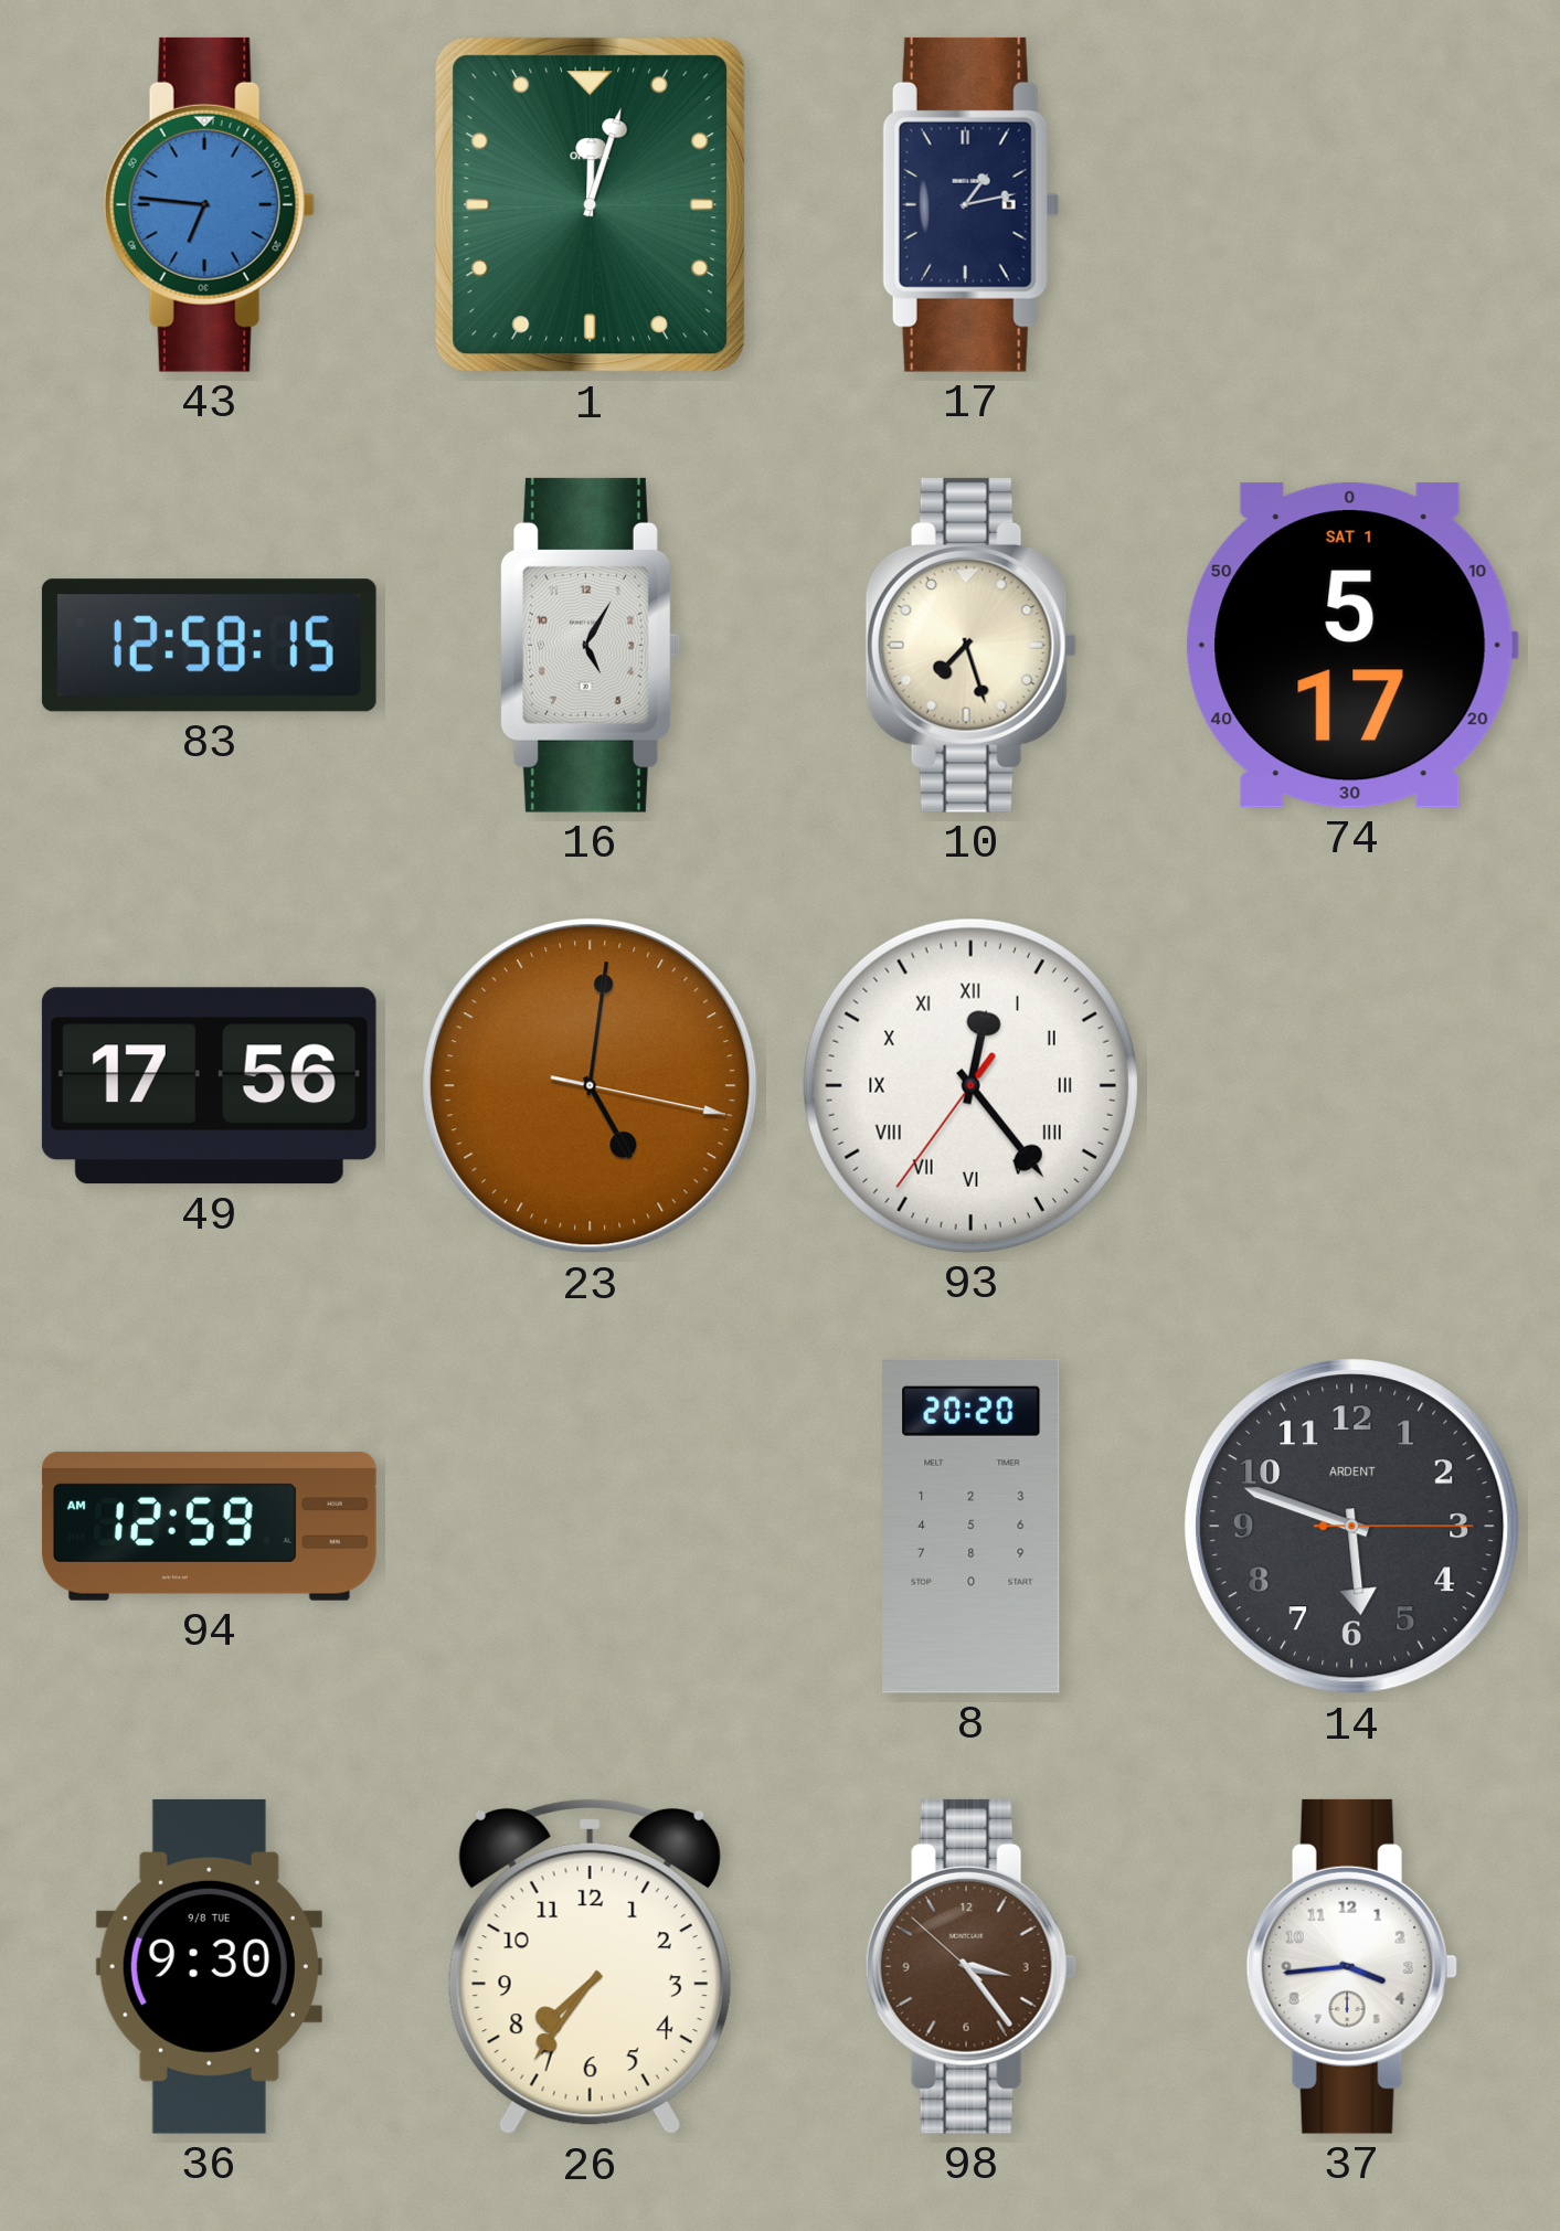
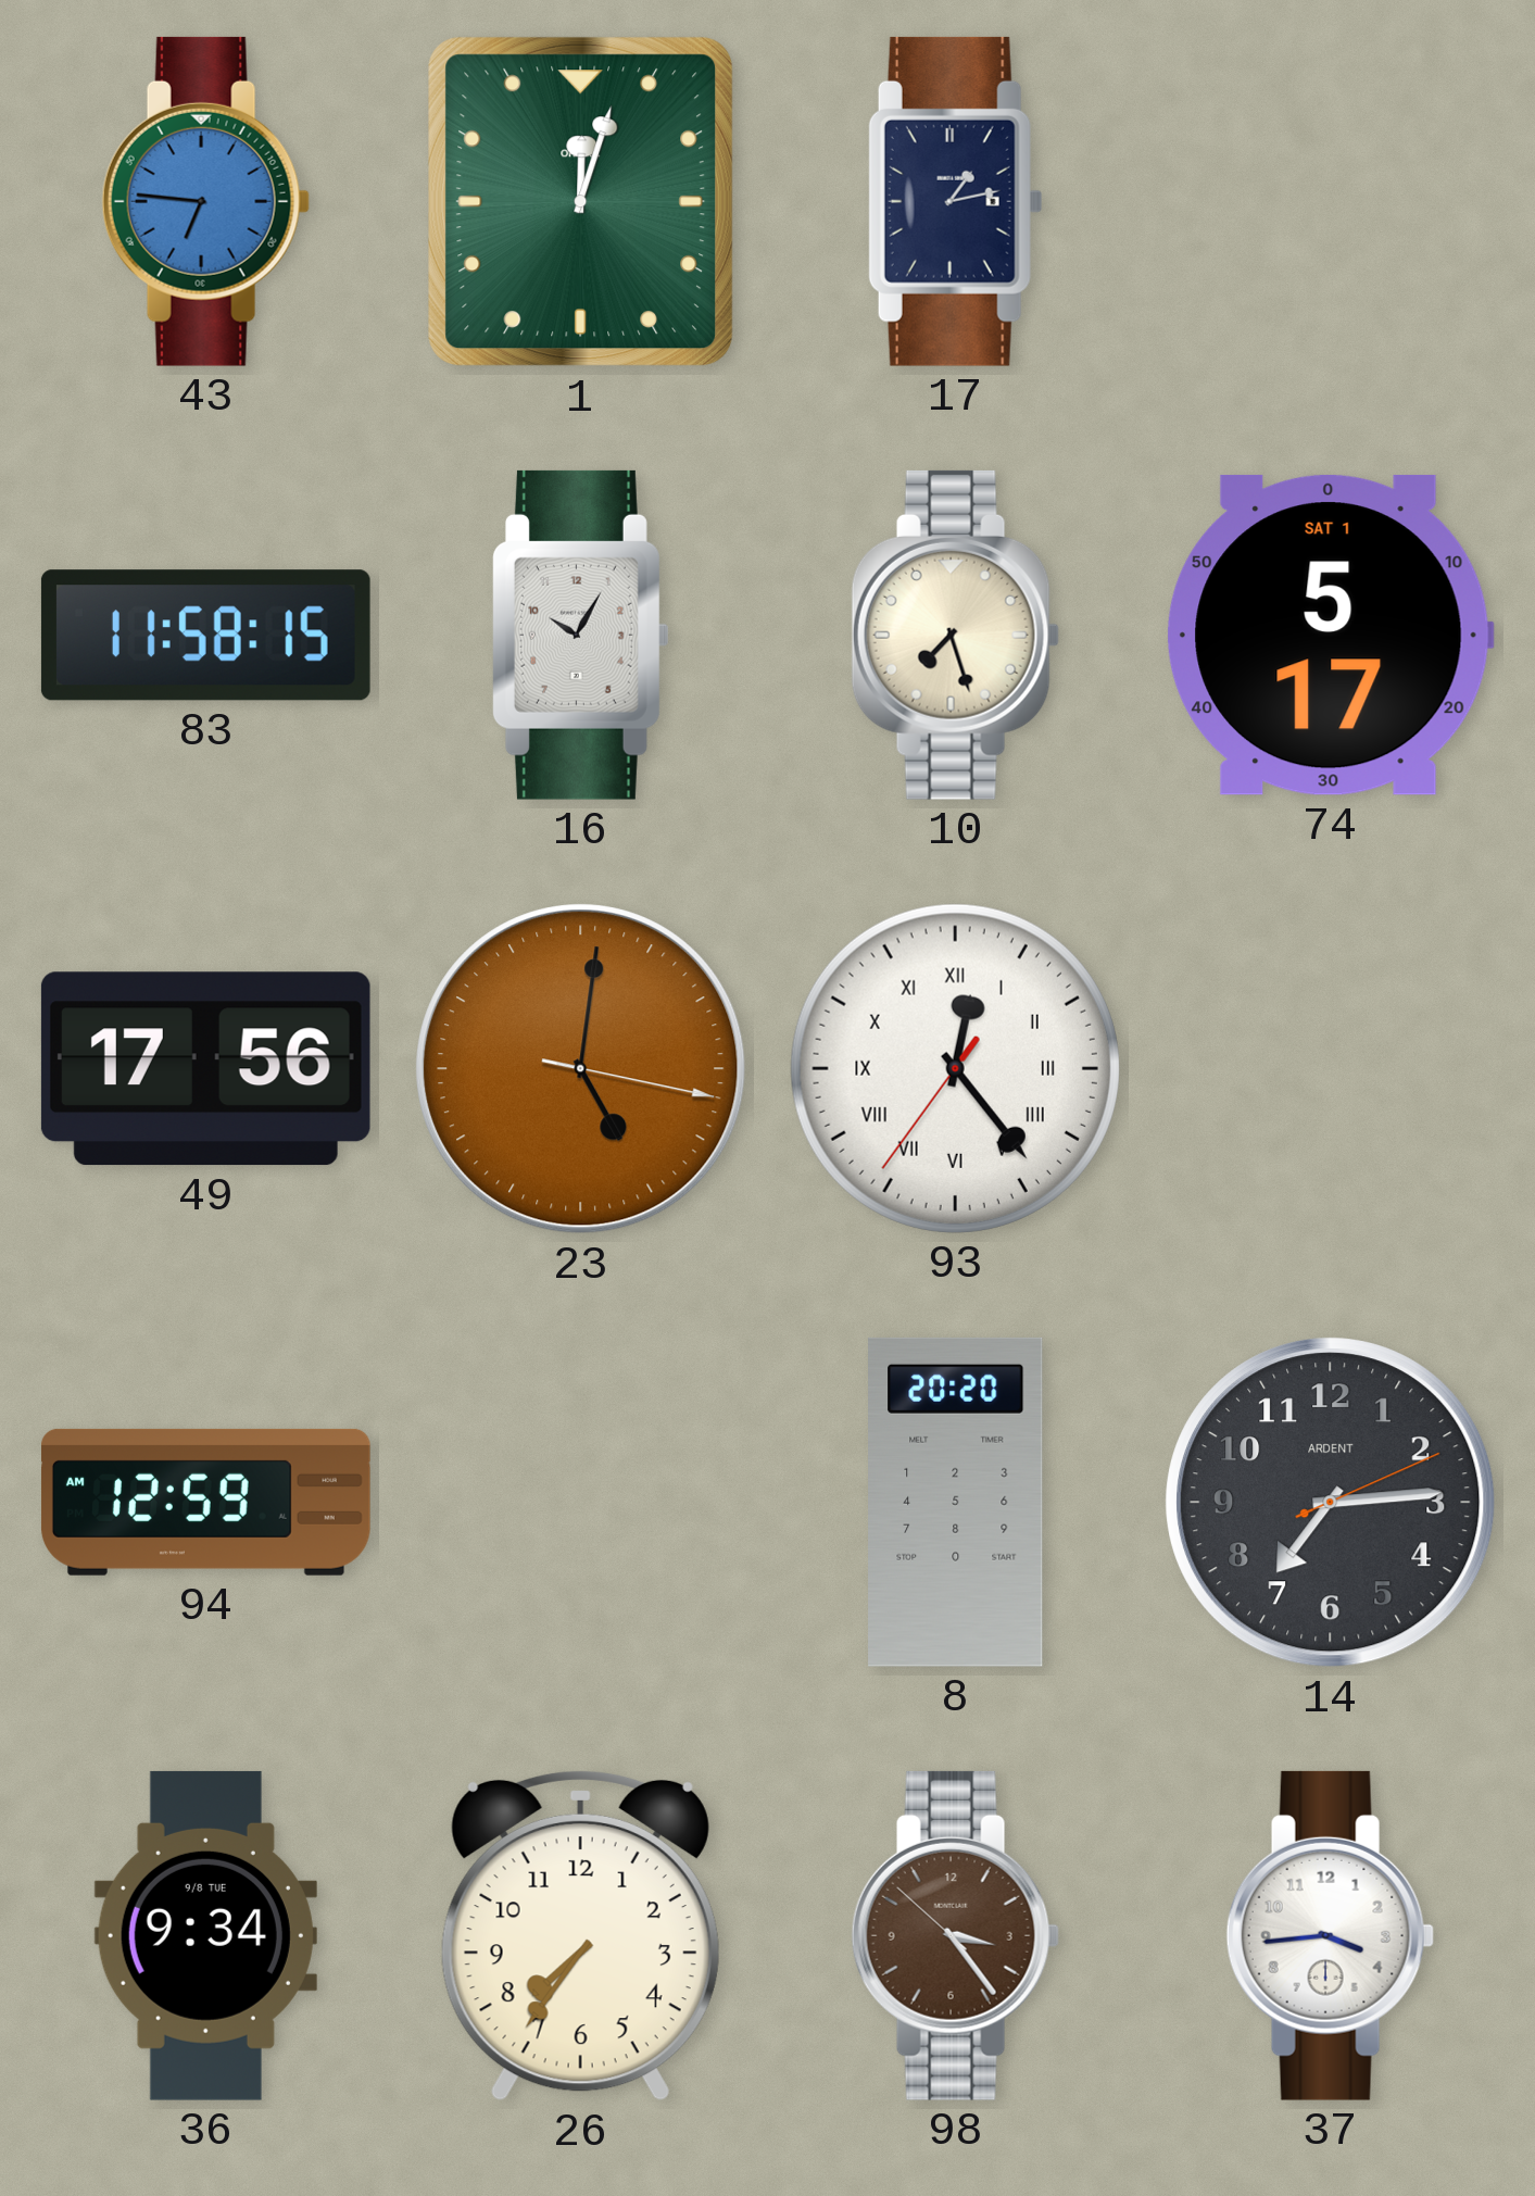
83: 12:58 -> 11:58
16: 5:05 -> 10:05
14: 5:48 -> 7:14
36: 9:30 -> 9:34
